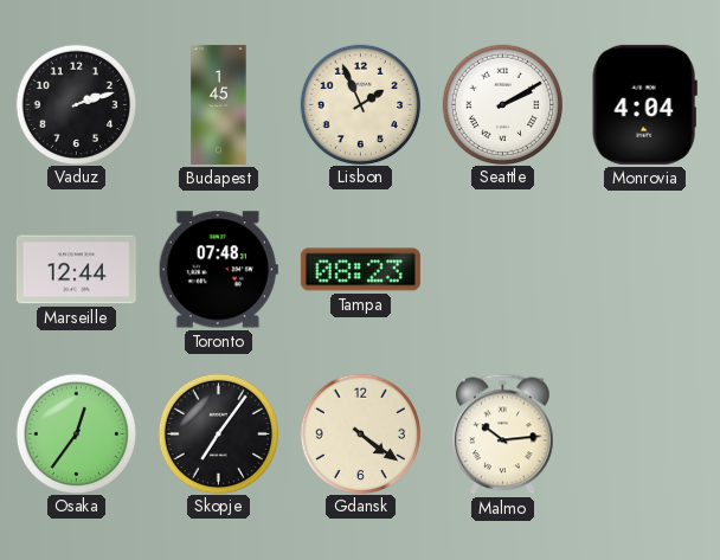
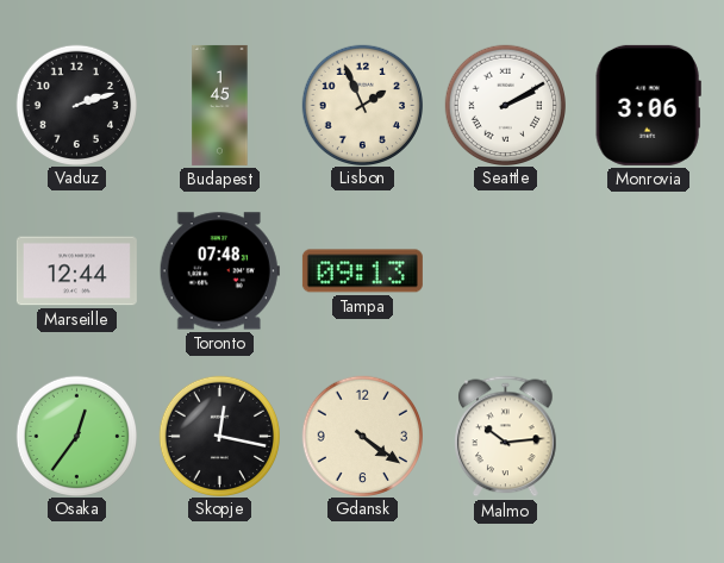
Monrovia: 4:04 -> 3:06
Tampa: 08:23 -> 09:13
Skopje: 7:06 -> 12:17
